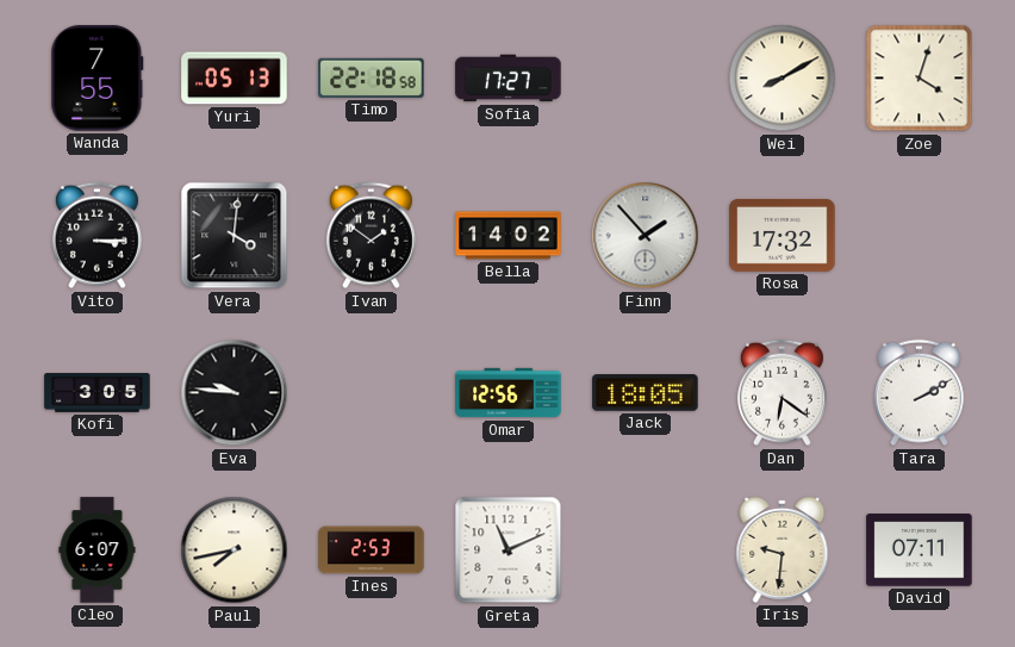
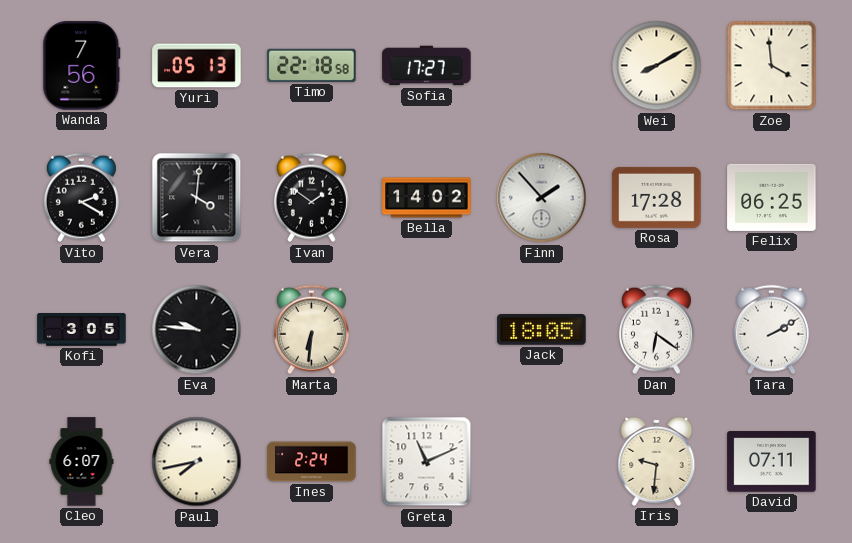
Wanda: 7:55 -> 7:56
Zoe: 4:03 -> 3:59
Vito: 3:15 -> 2:20
Rosa: 17:32 -> 17:28
Felix: none -> 06:25
Marta: none -> 6:31
Omar: 12:56 -> none
Ines: 2:53 -> 2:24
